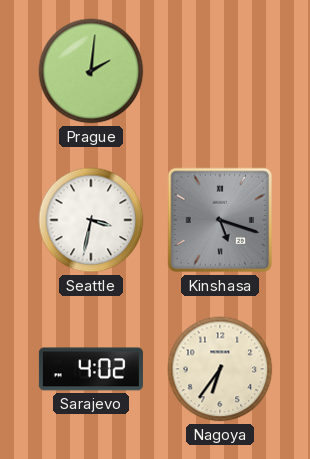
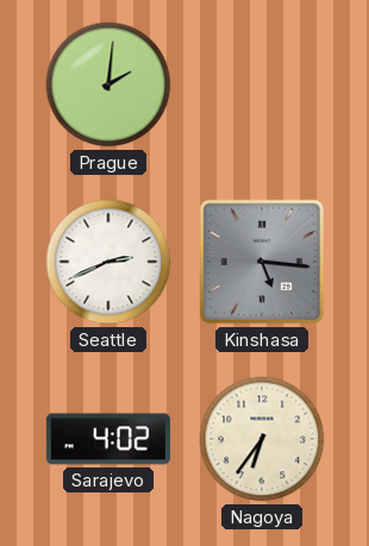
Seattle: 3:32 -> 2:41
Kinshasa: 5:18 -> 5:16
